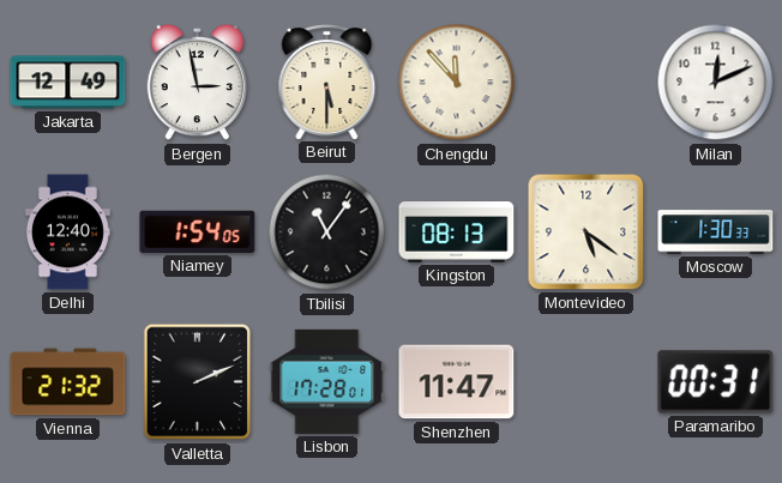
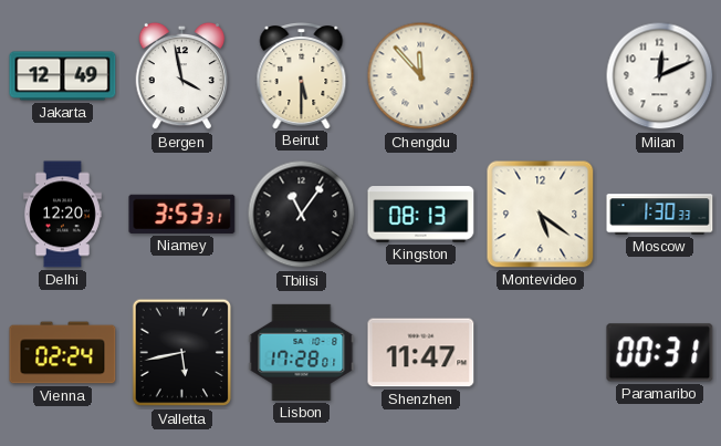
Bergen: 2:58 -> 3:58
Delhi: 12:40 -> 12:20
Niamey: 1:54 -> 3:53
Vienna: 21:32 -> 02:24
Valletta: 2:11 -> 5:43
